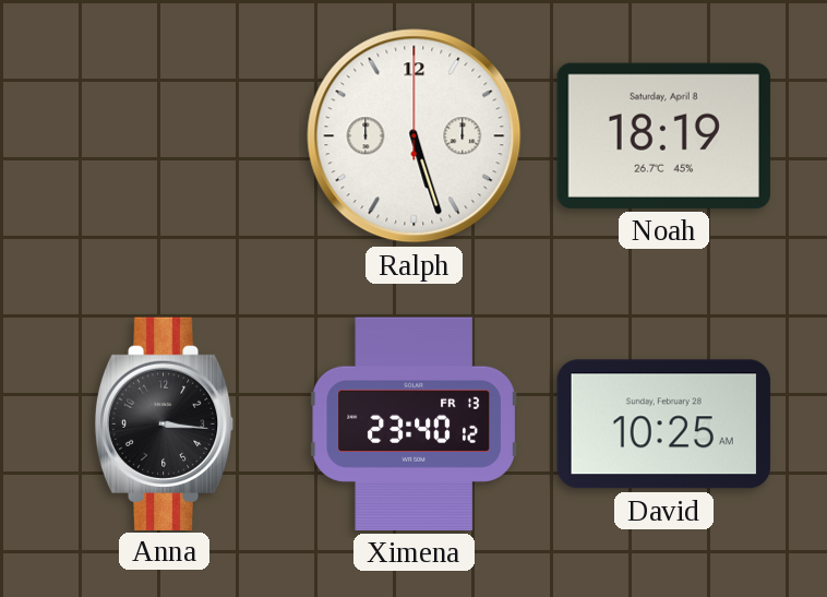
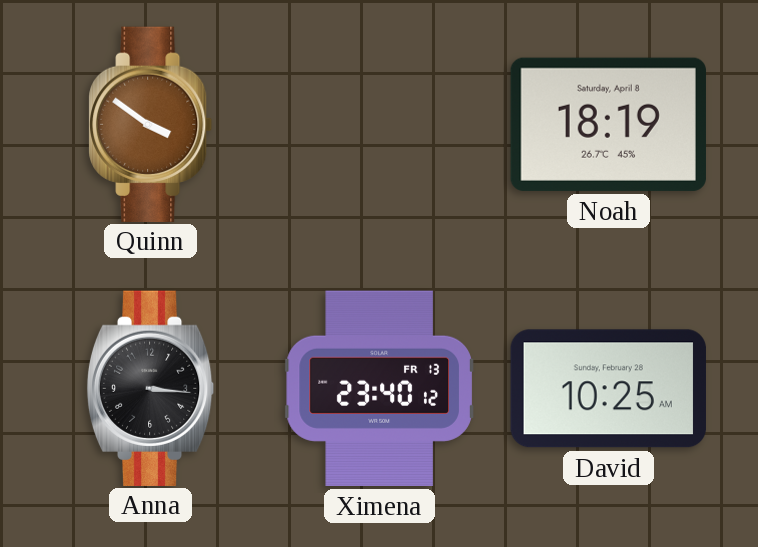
Quinn: none -> 3:51
Ralph: 5:27 -> none
